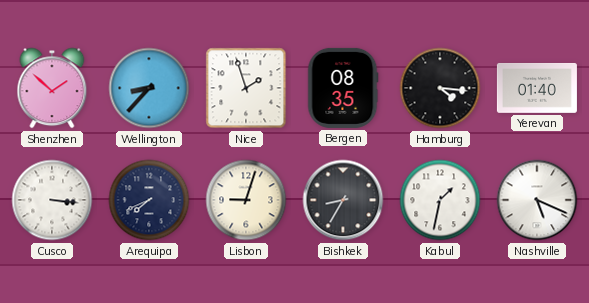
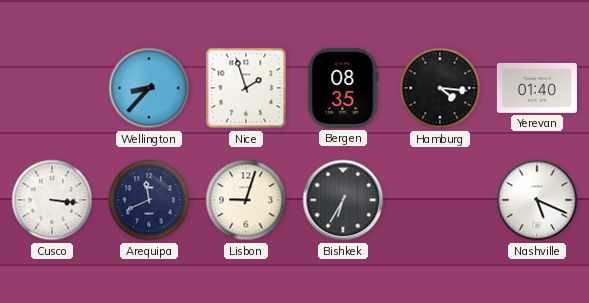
Shenzhen: 1:52 -> none
Arequipa: 7:41 -> 11:41
Bishkek: 8:35 -> 6:35
Kabul: 1:32 -> none
